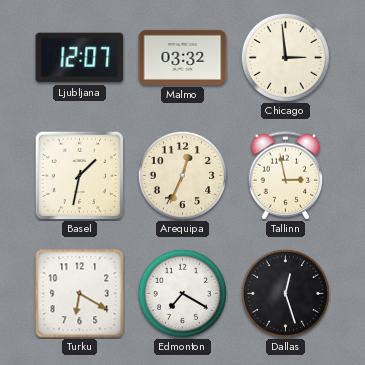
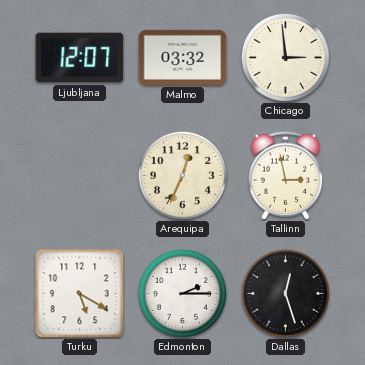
Basel: 1:32 -> none
Turku: 6:20 -> 5:20
Edmonton: 7:20 -> 2:15
